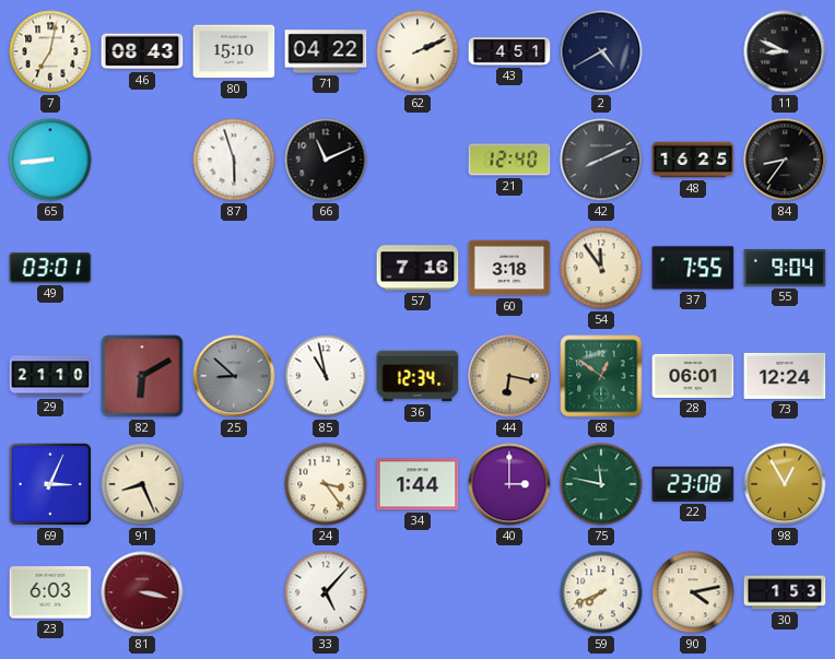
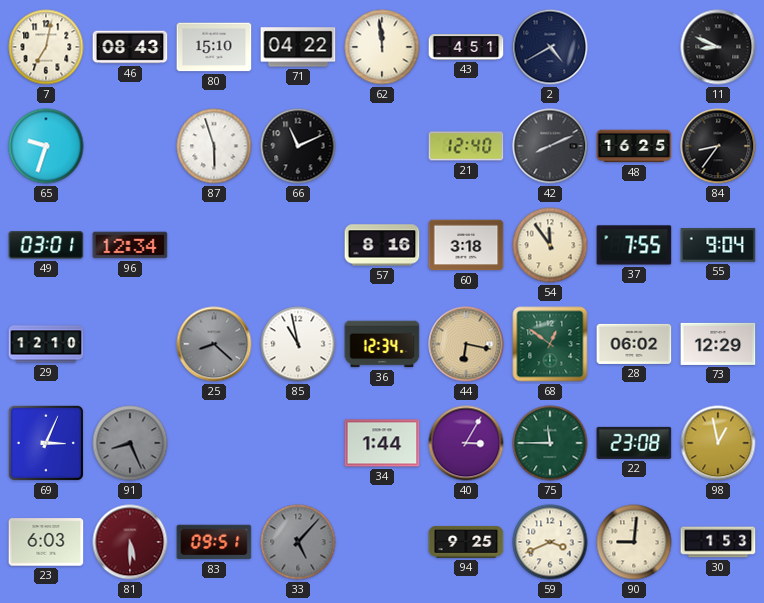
62: 2:11 -> 11:59
65: 8:44 -> 9:33
96: none -> 12:34
57: 7:16 -> 8:16
29: 21:10 -> 12:10
82: 6:10 -> none
25: 8:52 -> 8:22
28: 06:01 -> 06:02
73: 12:24 -> 12:29
91 dial: cream -> grey
24: 3:24 -> none
40: 3:00 -> 3:05
75: 11:47 -> 11:45
98: 12:55 -> 12:58
81: 3:17 -> 5:30
83: none -> 09:51
33 dial: white -> grey
94: none -> 9:25
59: 7:41 -> 3:41
90: 4:13 -> 9:01
